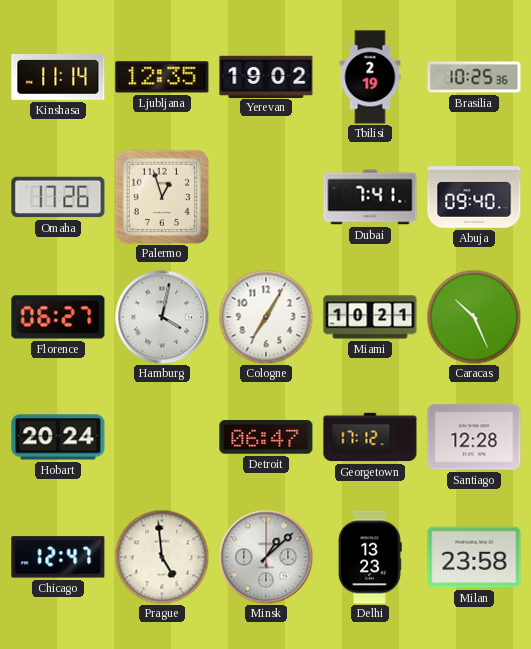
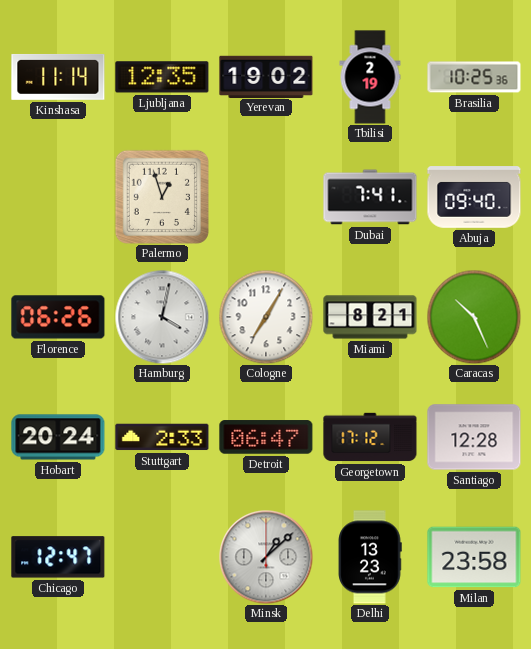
Omaha: 17:26 -> none
Florence: 06:27 -> 06:26
Miami: 10:21 -> 8:21
Stuttgart: none -> 2:33
Prague: 4:59 -> none
